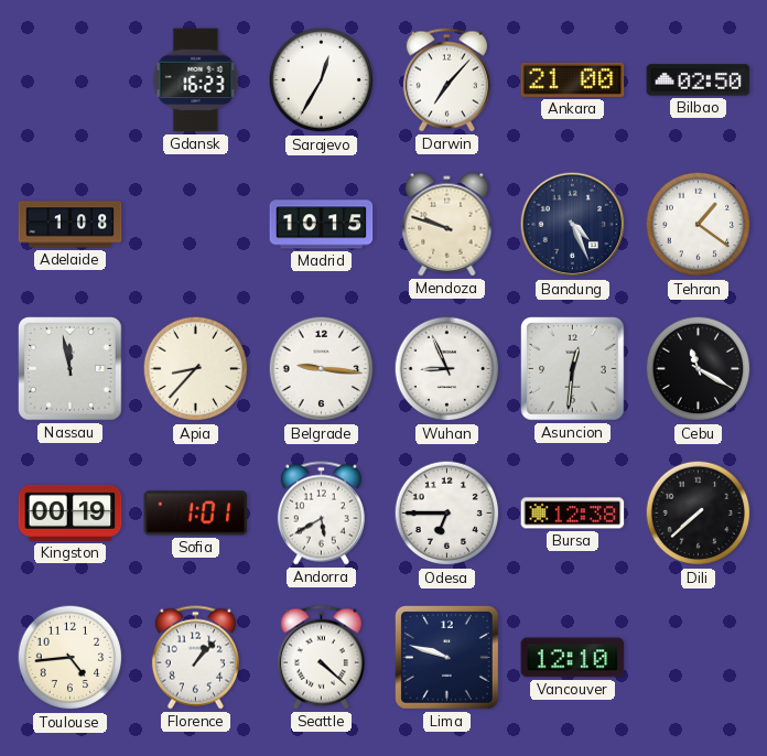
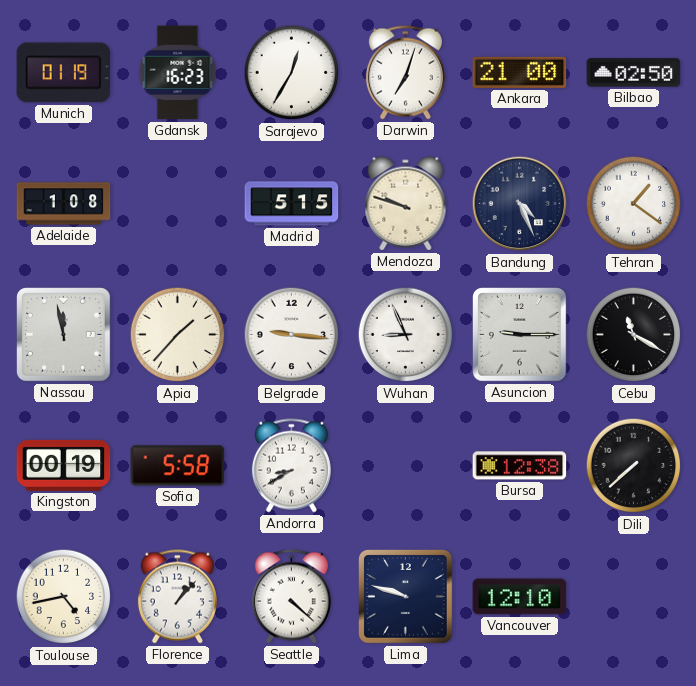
Munich: none -> 01:19
Darwin: 7:07 -> 7:03
Madrid: 10:15 -> 5:15
Apia: 8:37 -> 1:37
Asuncion: 12:31 -> 9:15
Sofia: 1:01 -> 5:58
Andorra: 5:40 -> 8:40
Odesa: 6:45 -> none
Toulouse: 4:44 -> 4:43
